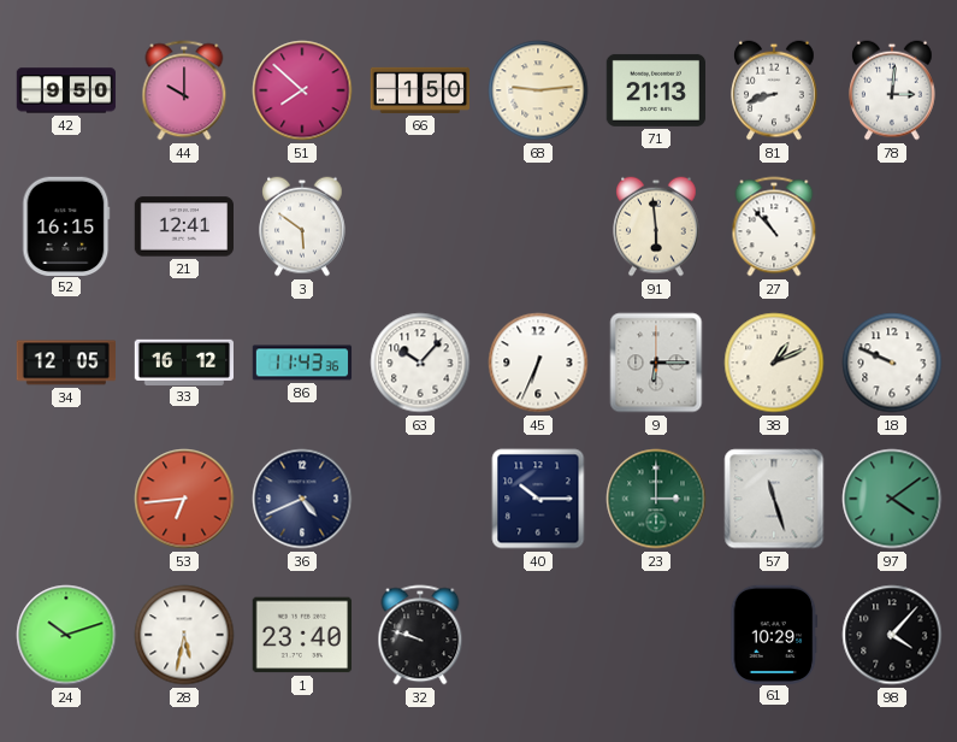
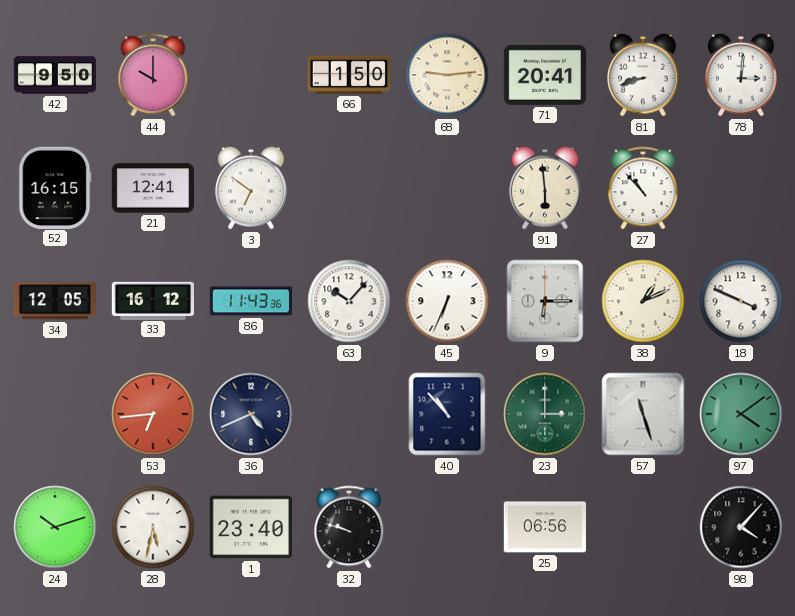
51: 7:52 -> none
71: 21:13 -> 20:41
3: 5:51 -> 6:51
18: 9:49 -> 3:49
40: 10:15 -> 10:53
25: none -> 06:56
61: 10:29 -> none
